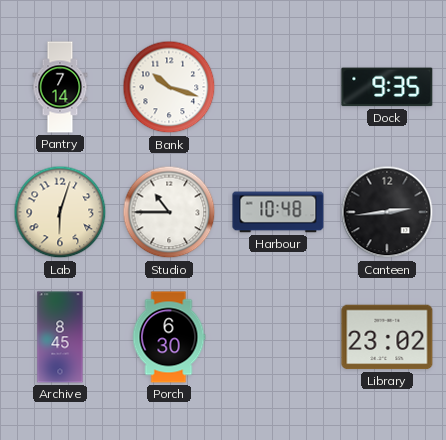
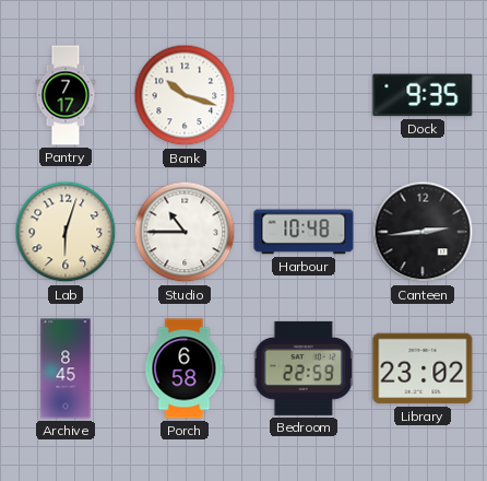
Pantry: 7:14 -> 7:17
Porch: 6:30 -> 6:58
Bedroom: none -> 22:59
